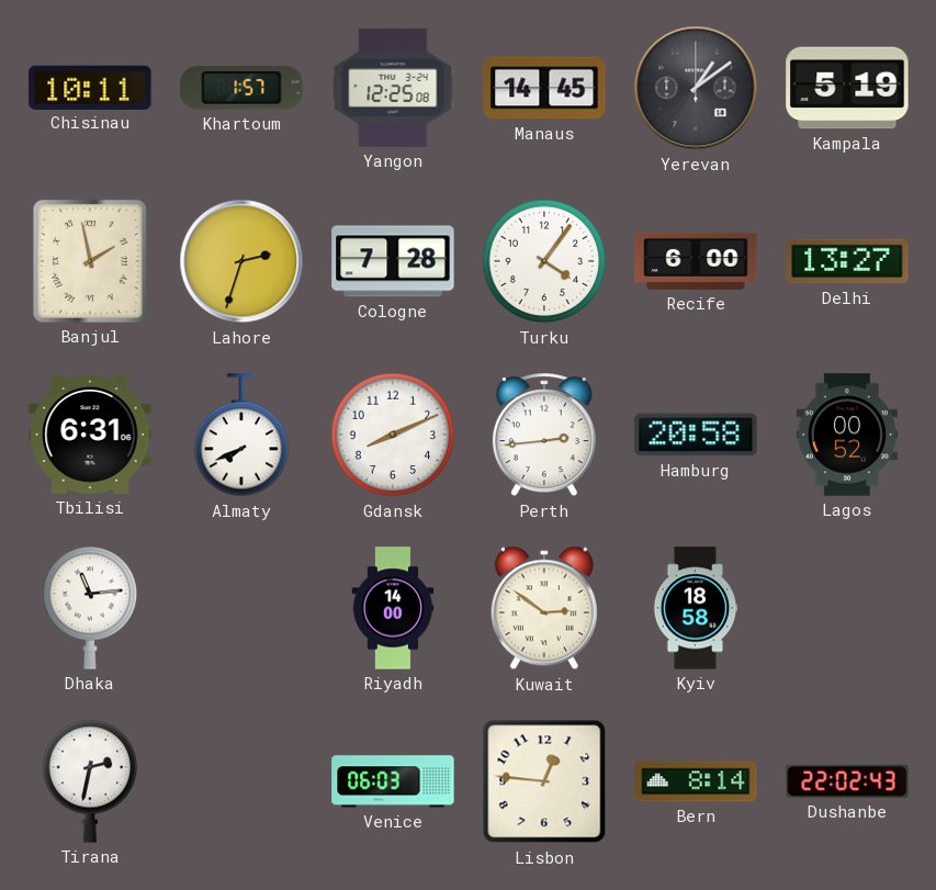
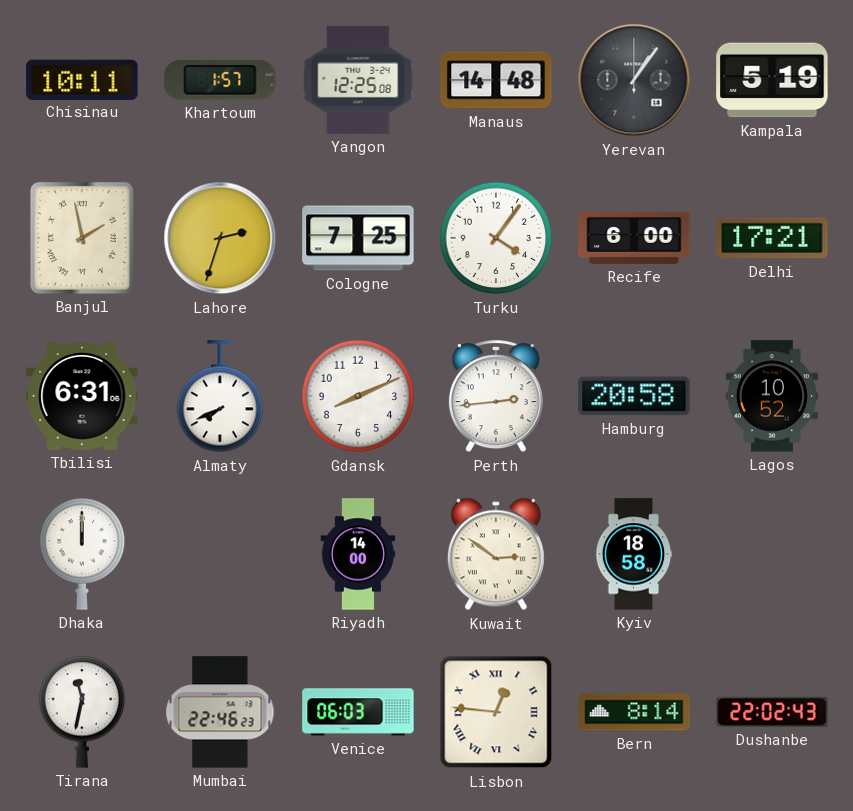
Manaus: 14:45 -> 14:48
Yerevan: 1:09 -> 1:06
Cologne: 7:28 -> 7:25
Delhi: 13:27 -> 17:21
Lagos: 00:52 -> 10:52
Dhaka: 11:14 -> 12:00
Tirana: 2:32 -> 11:32
Mumbai: none -> 22:46
Lisbon numerals: Arabic -> Roman
